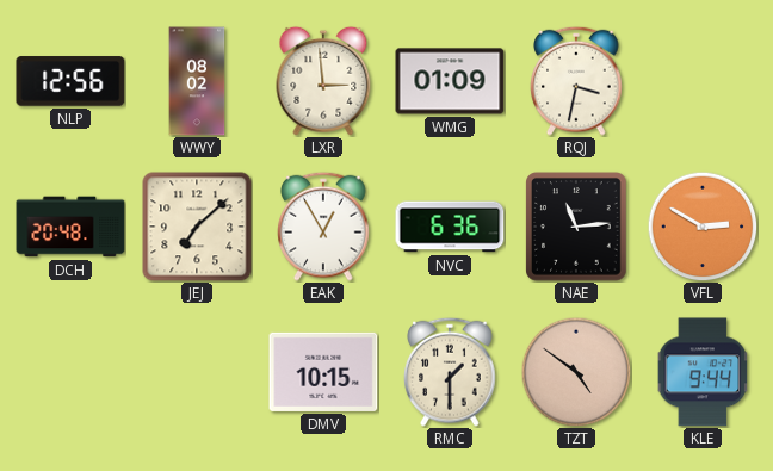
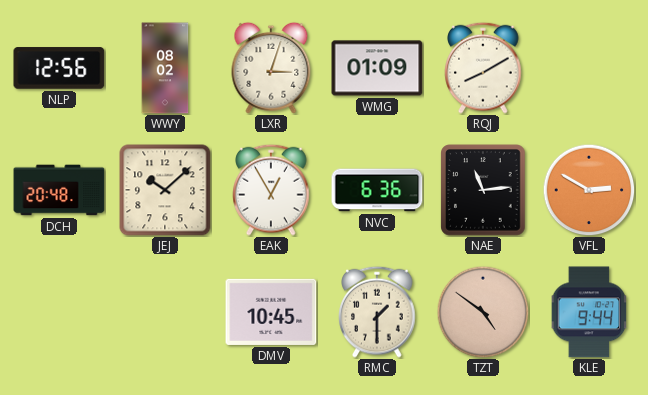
LXR: 2:59 -> 3:03
RQJ: 3:32 -> 8:10
JEJ: 7:08 -> 10:08
DMV: 10:15 -> 10:45
